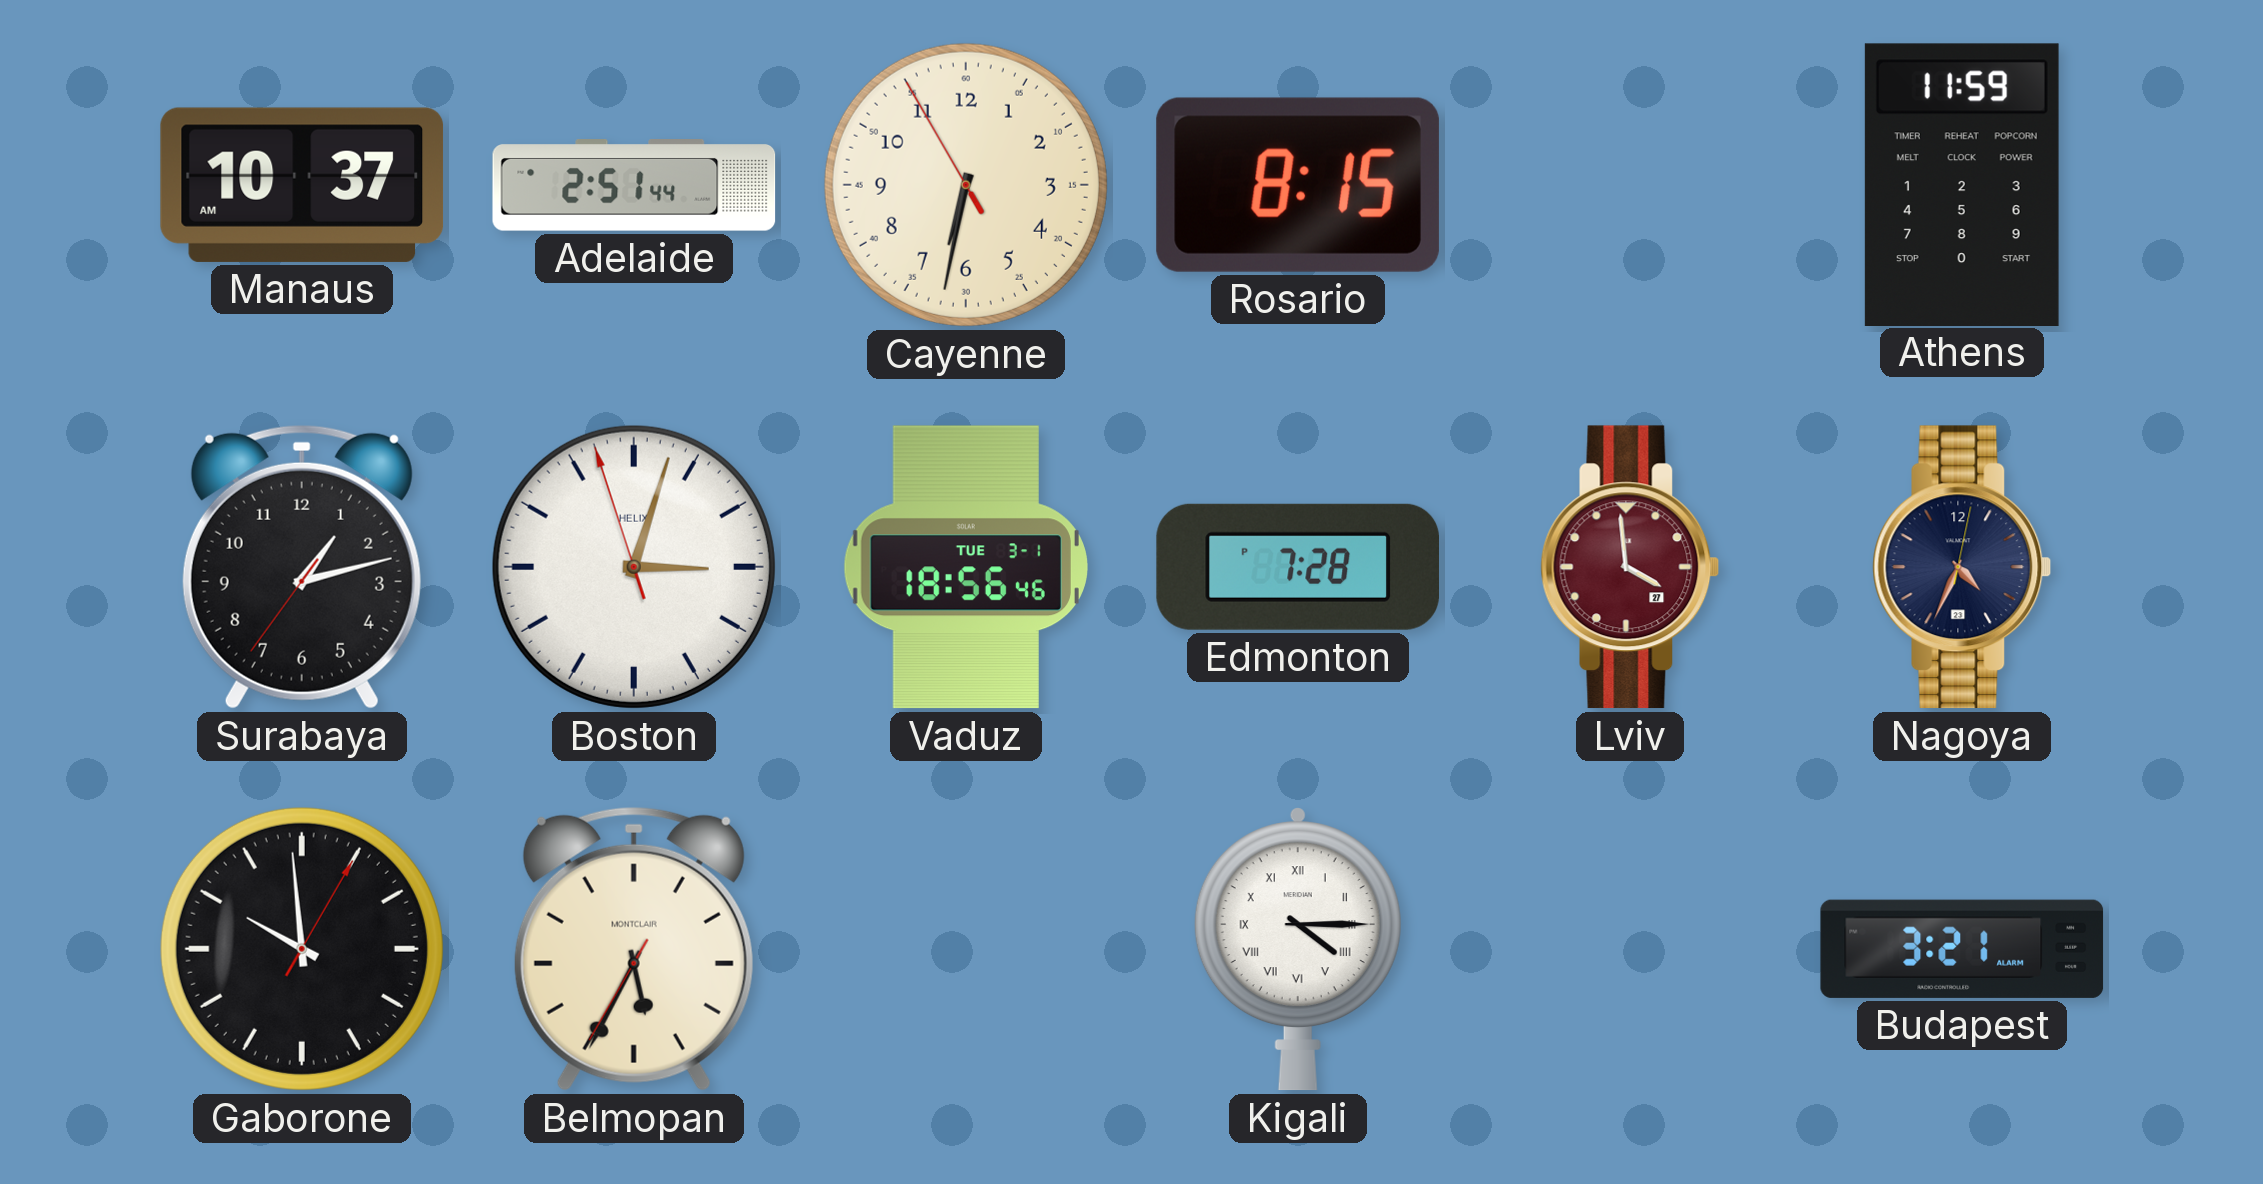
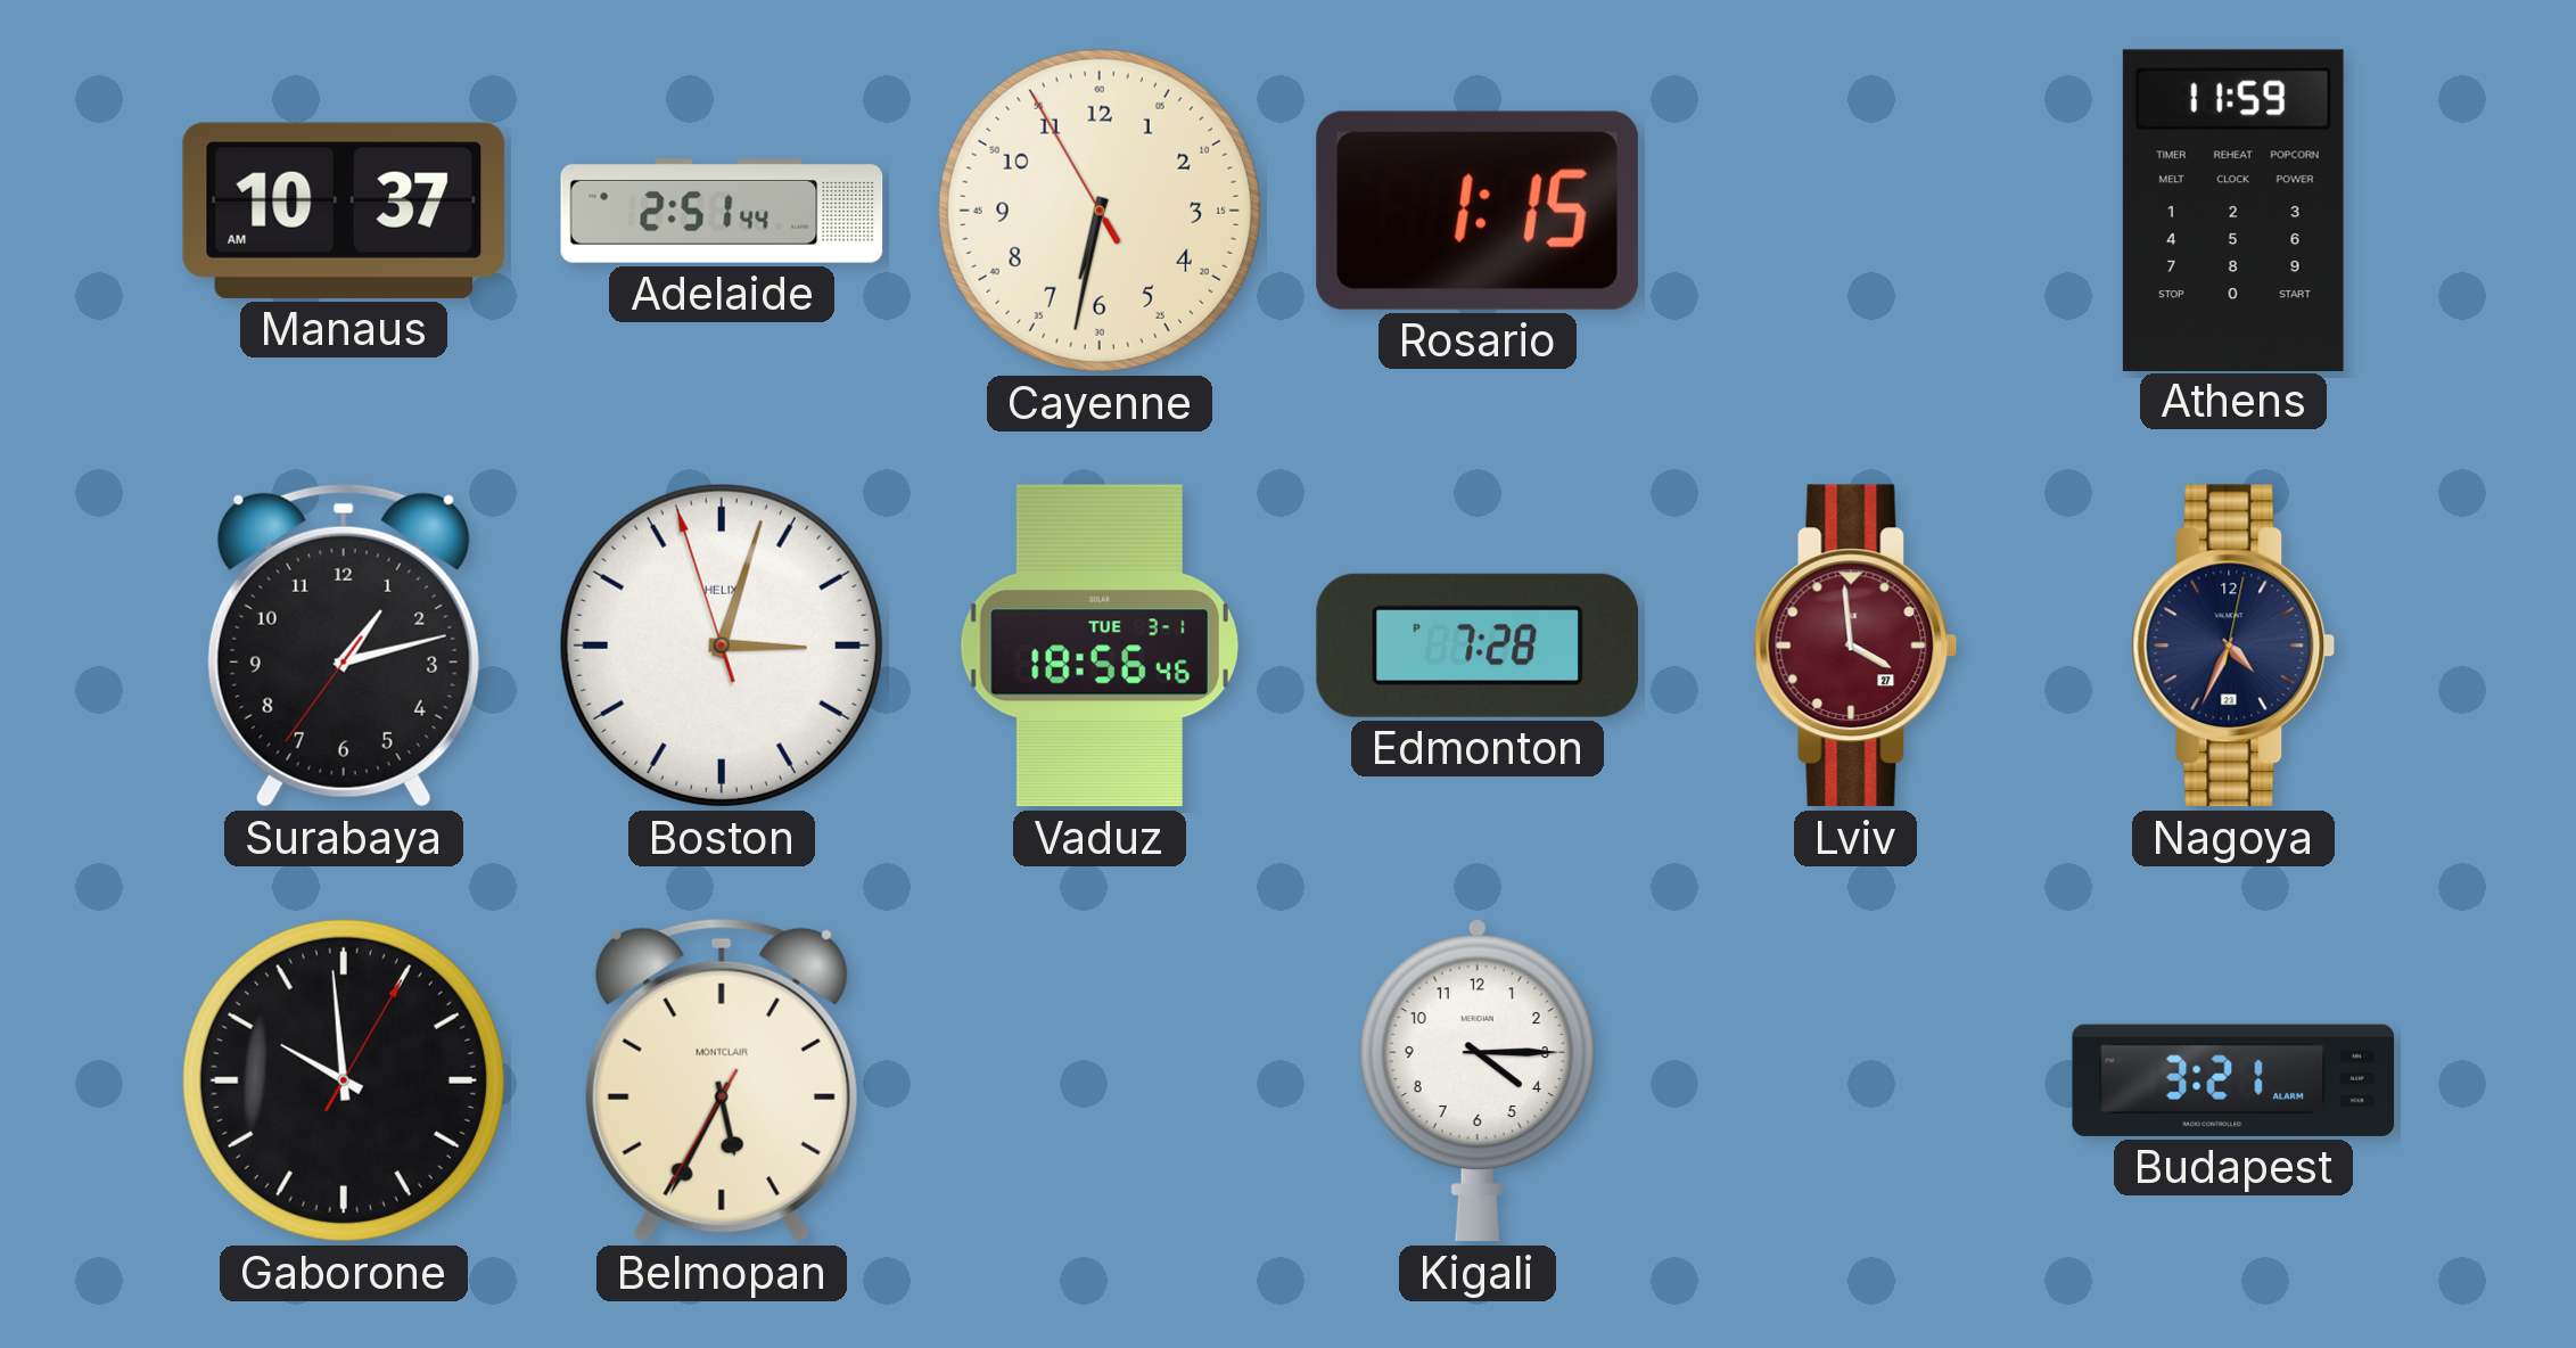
Rosario: 8:15 -> 1:15
Kigali numerals: Roman -> Arabic
